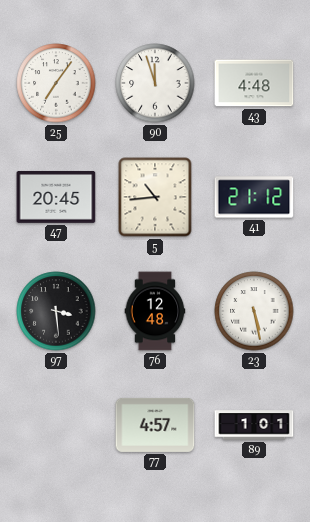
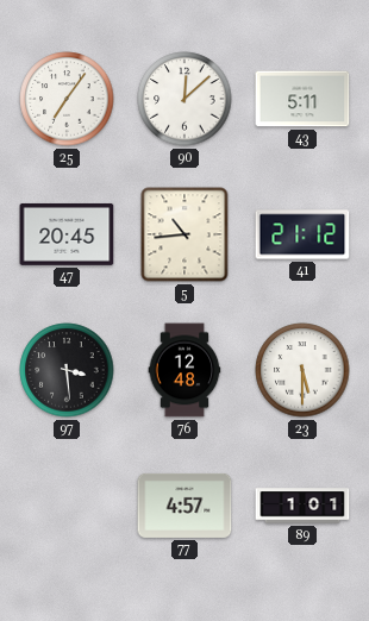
90: 11:57 -> 12:08
43: 4:48 -> 5:11
23: 5:28 -> 5:30
